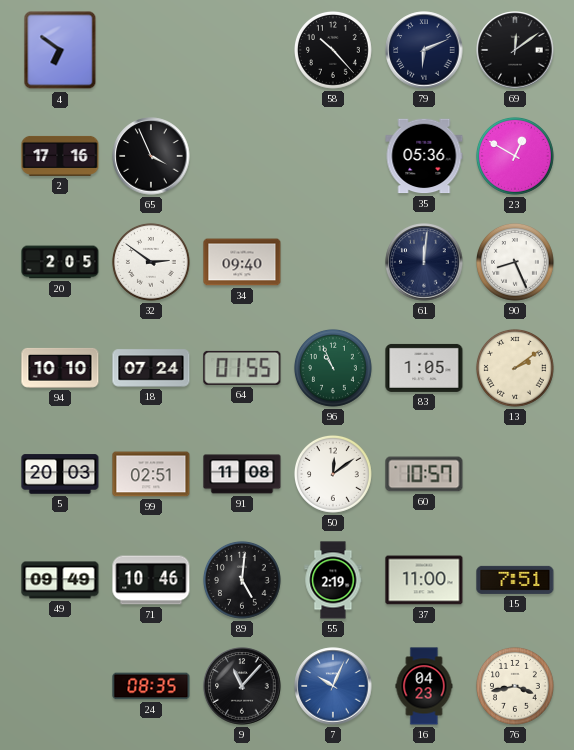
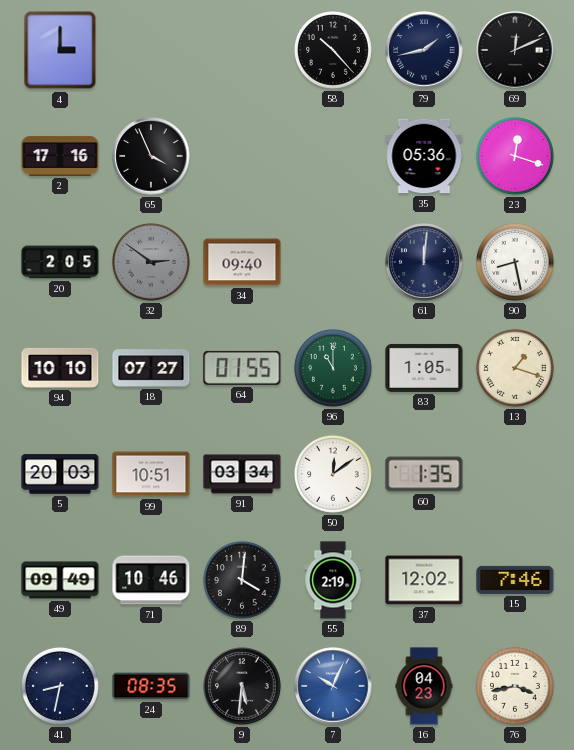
4: 6:51 -> 3:00
79: 6:11 -> 1:43
69: 12:09 -> 12:11
23: 12:50 -> 12:18
32 dial: white -> grey
90: 8:26 -> 8:28
18: 07:24 -> 07:27
96: 10:56 -> 11:00
13: 2:09 -> 1:18
99: 02:51 -> 10:51
91: 11:08 -> 03:34
60: 10:57 -> 1:35
89: 5:01 -> 4:01
37: 11:00 -> 12:02
15: 7:51 -> 7:46
41: none -> 8:32
9: 11:07 -> 5:31
